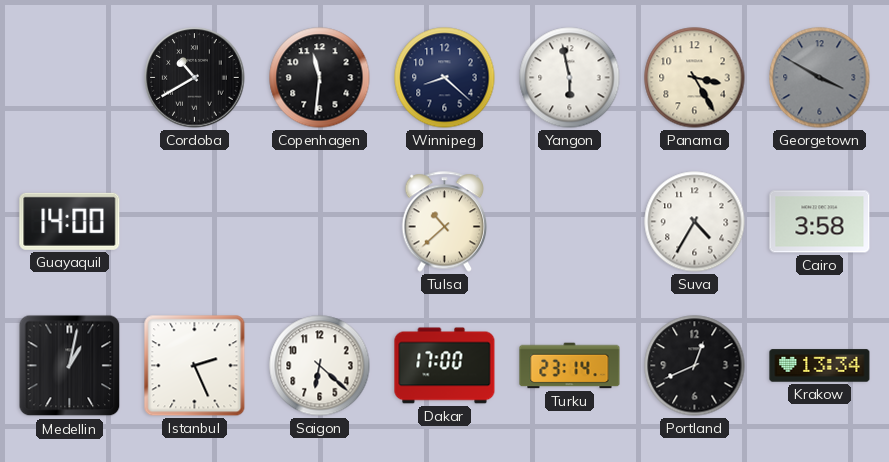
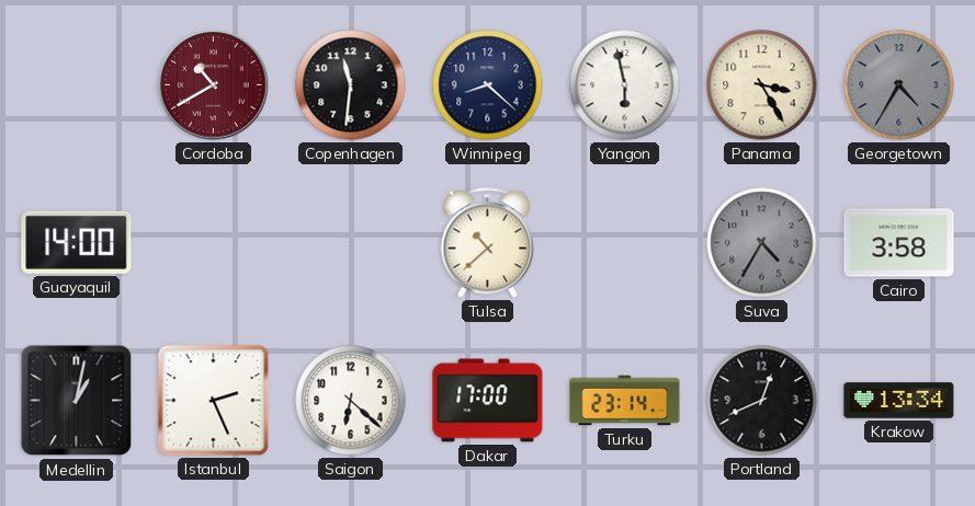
Cordoba dial: black -> burgundy
Georgetown: 3:50 -> 4:35
Suva dial: white -> grey
